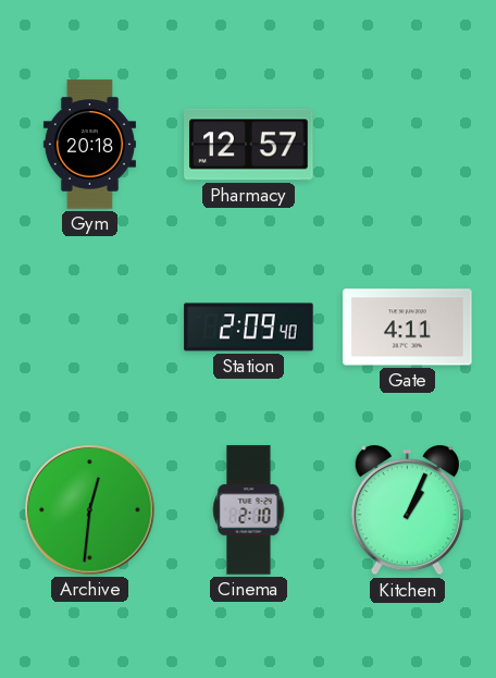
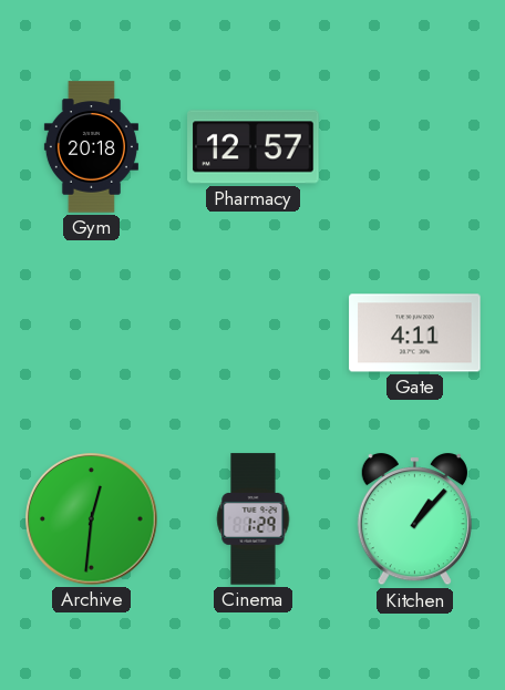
Station: 2:09 -> none
Cinema: 2:10 -> 1:29
Kitchen: 1:04 -> 1:07
